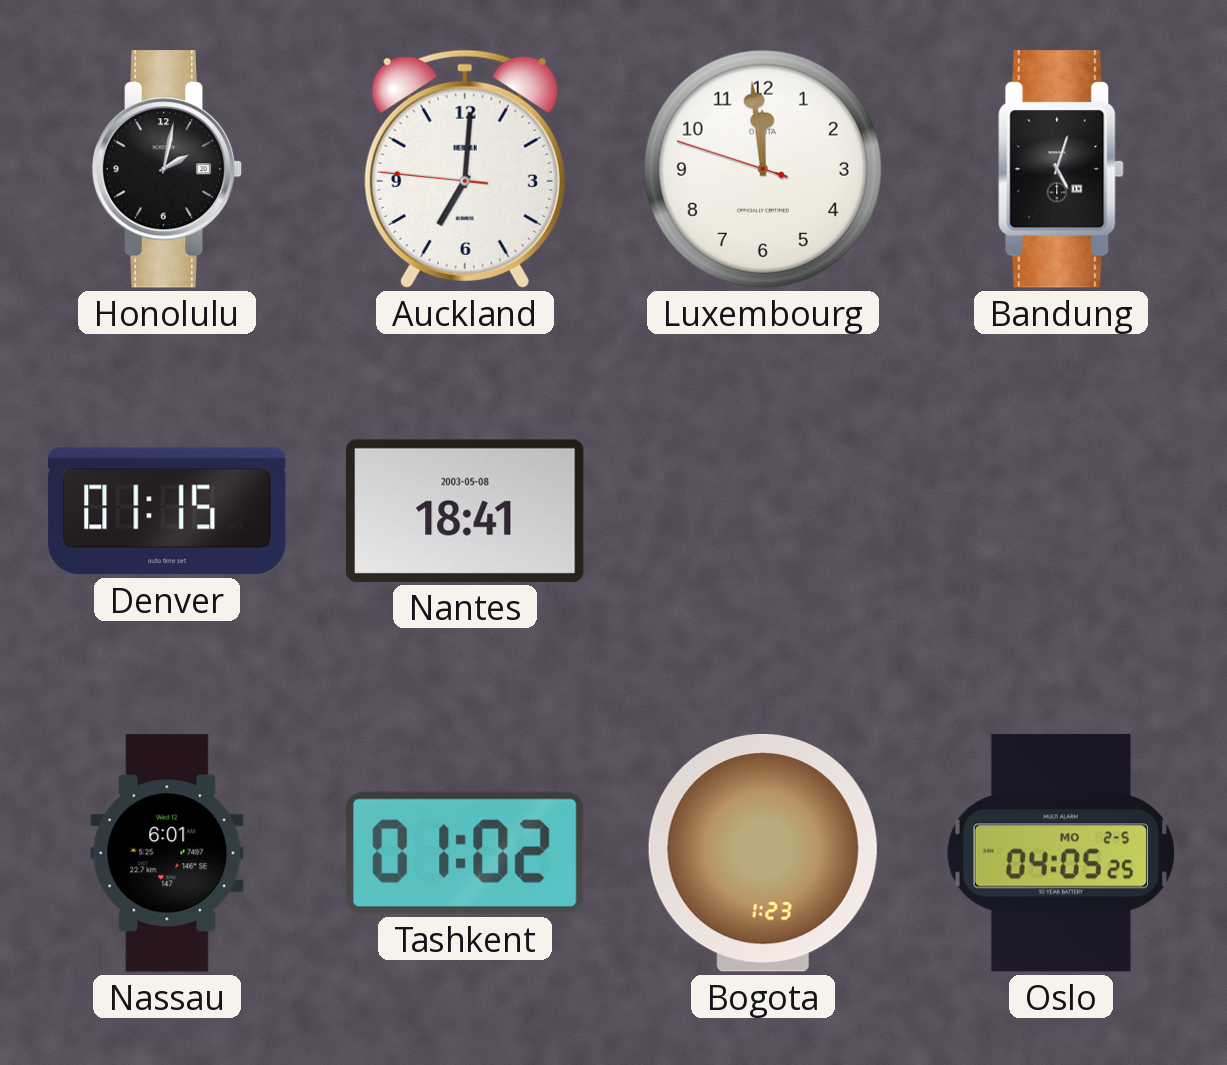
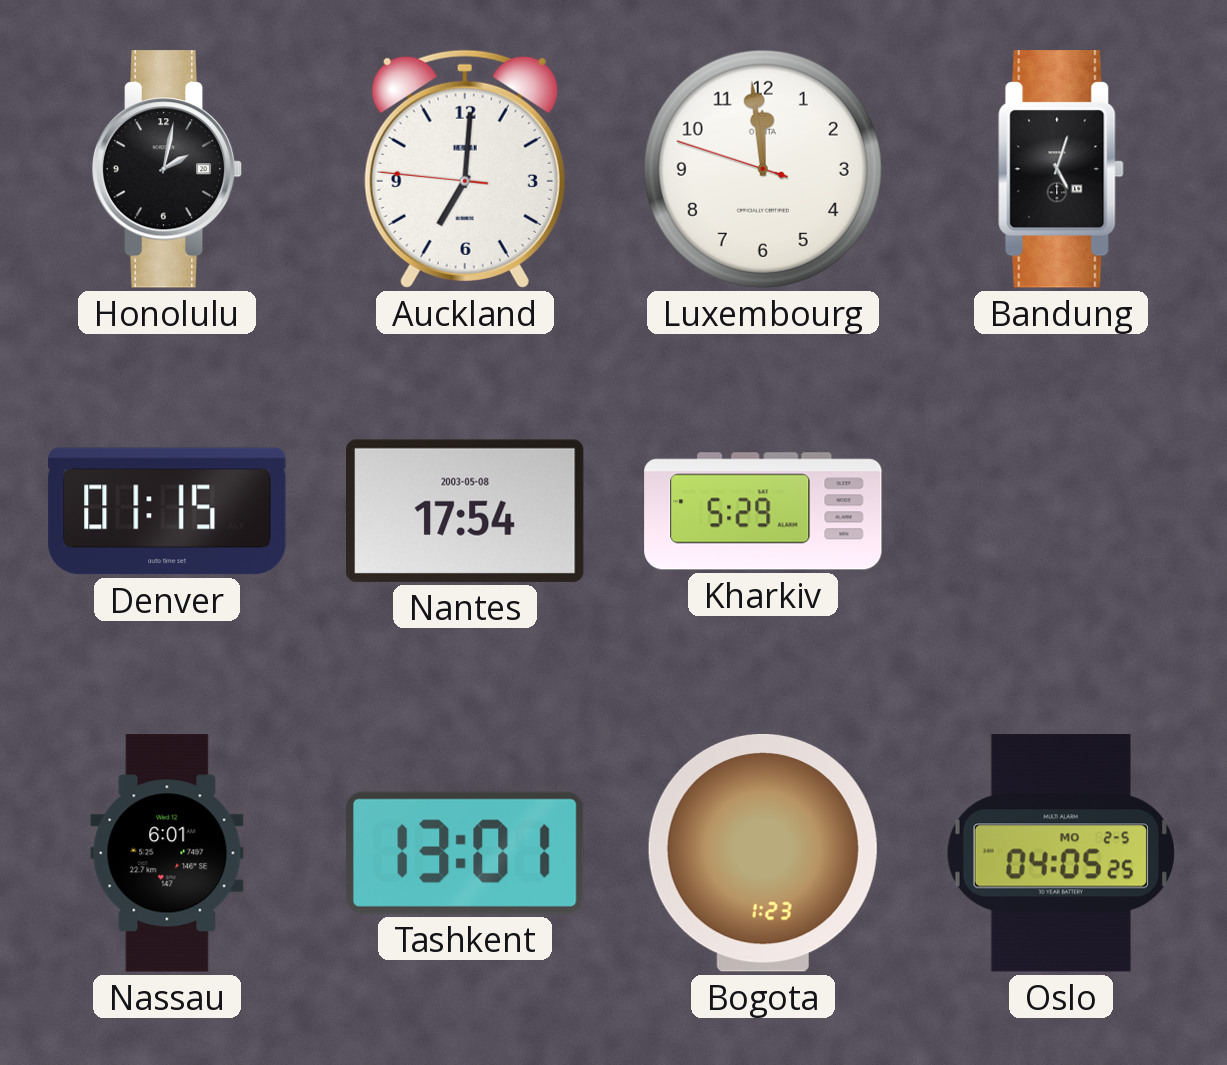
Nantes: 18:41 -> 17:54
Kharkiv: none -> 5:29
Tashkent: 01:02 -> 13:01
